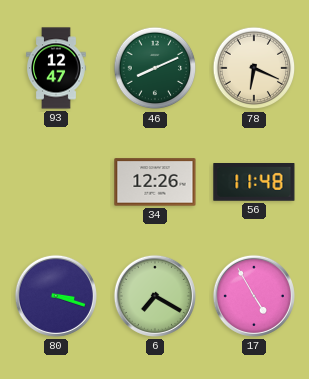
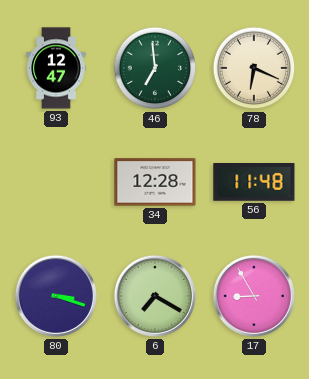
46: 8:11 -> 6:59
34: 12:26 -> 12:28
17: 4:55 -> 8:55
